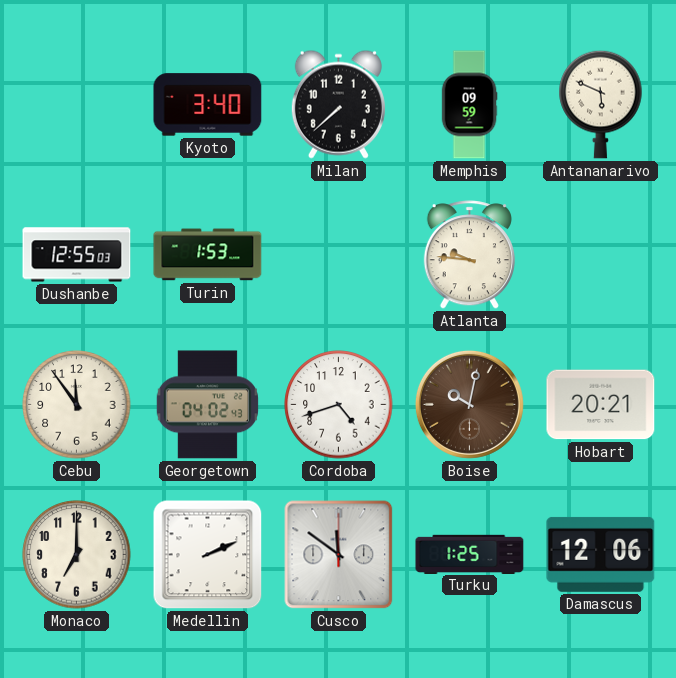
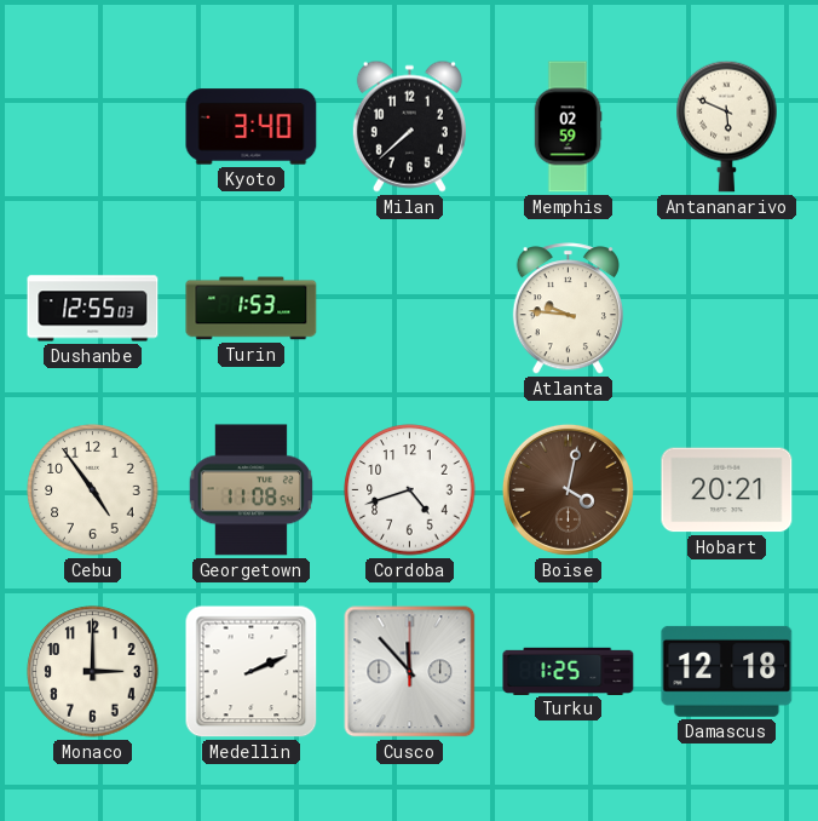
Memphis: 09:59 -> 02:59
Cebu: 11:54 -> 4:54
Georgetown: 04:02 -> 11:08
Boise: 10:02 -> 4:02
Monaco: 7:00 -> 3:00
Cusco: 11:51 -> 11:53
Damascus: 12:06 -> 12:18
